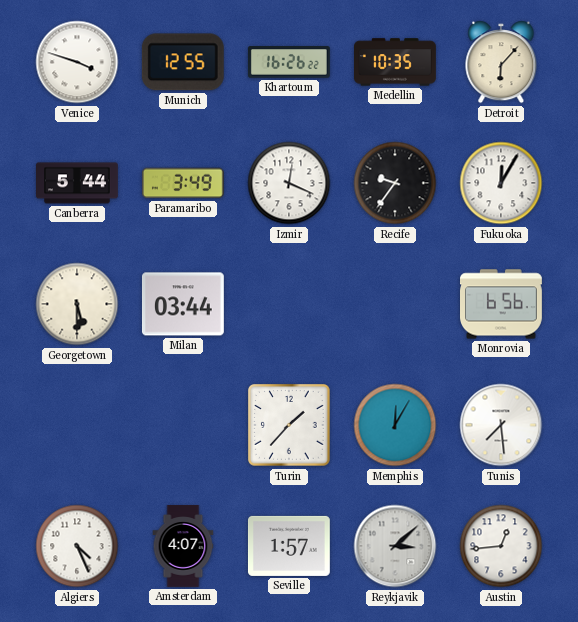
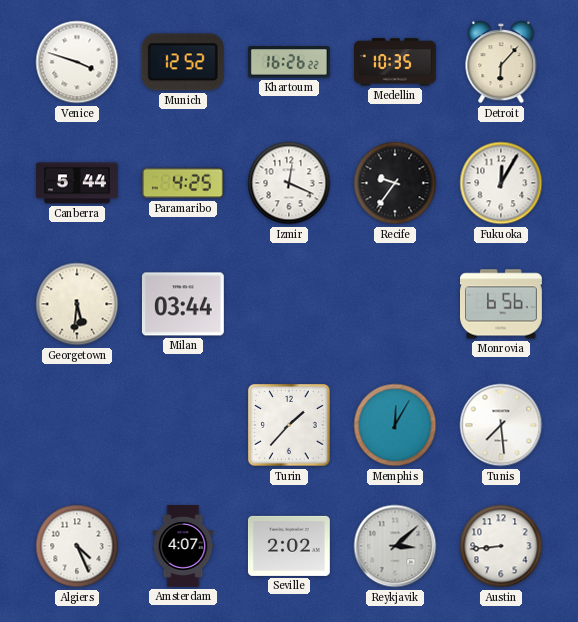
Munich: 12:55 -> 12:52
Paramaribo: 3:49 -> 4:25
Georgetown: 5:30 -> 5:31
Seville: 1:57 -> 2:02
Austin: 12:44 -> 8:44
